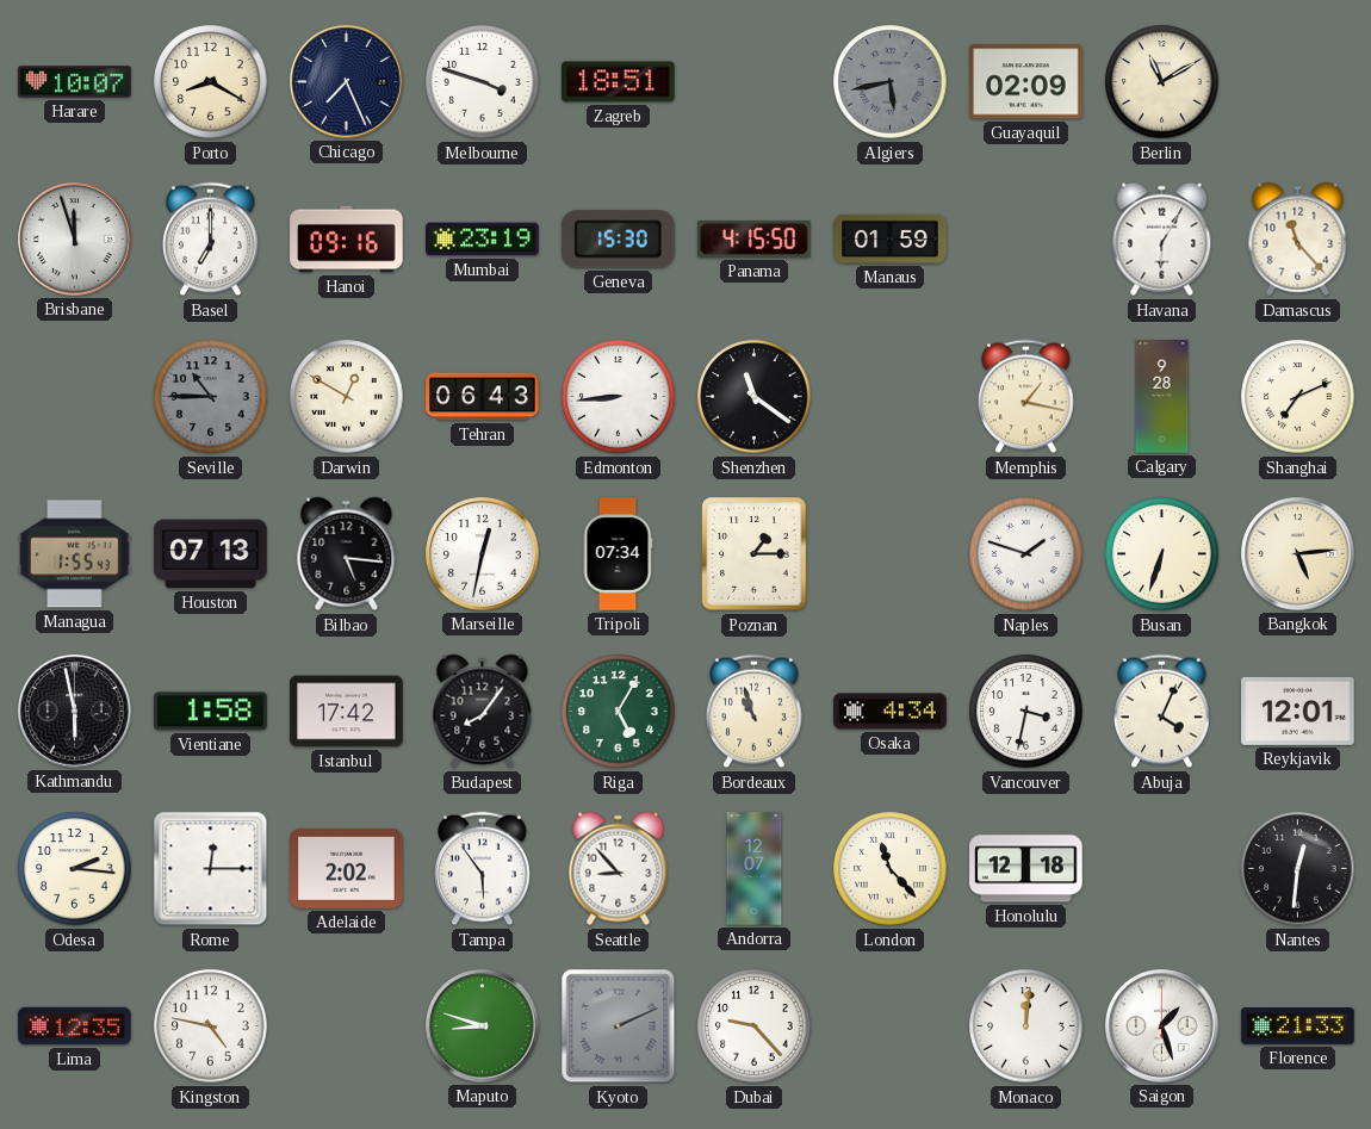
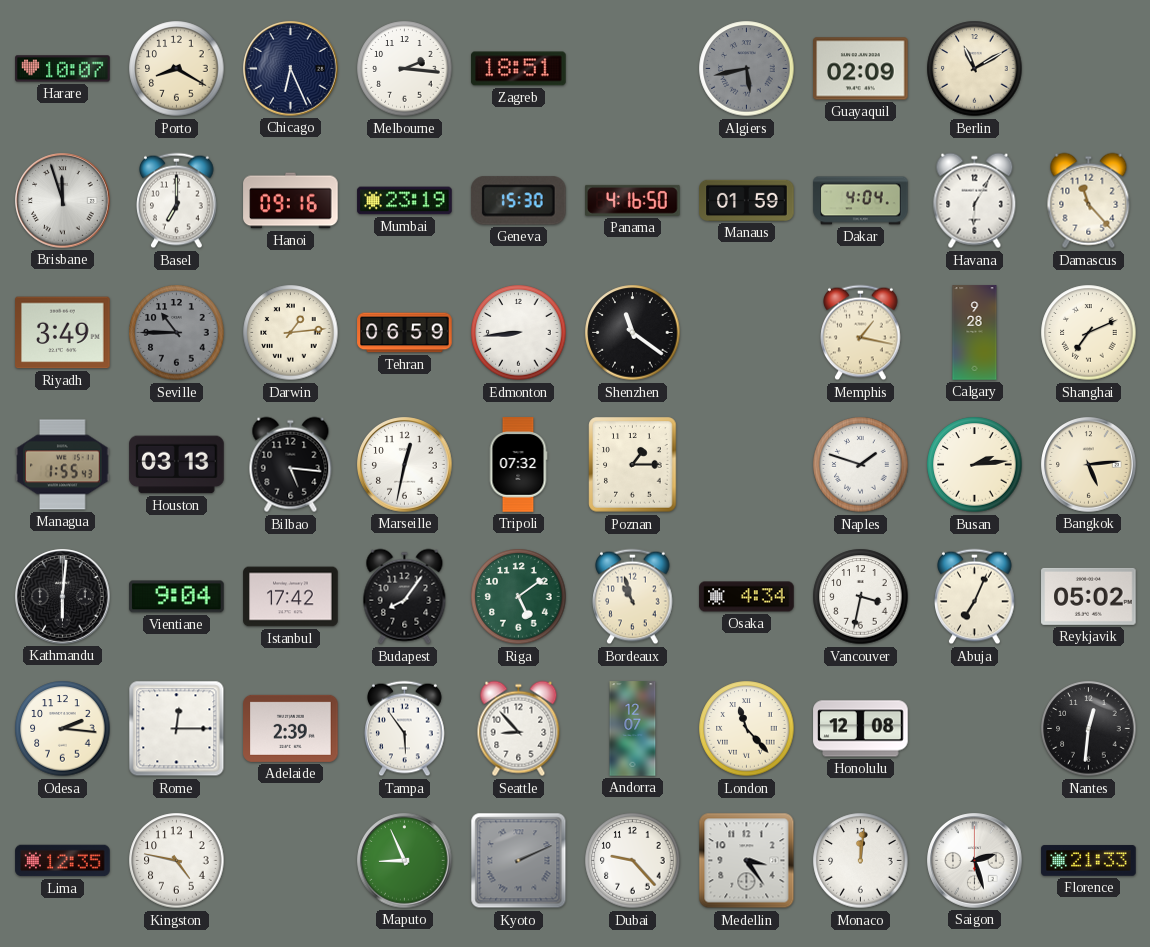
Chicago: 7:26 -> 6:26
Melbourne: 3:48 -> 2:16
Panama: 4:15 -> 4:16
Dakar: none -> 4:04
Riyadh: none -> 3:49
Darwin: 12:50 -> 1:14
Tehran: 06:43 -> 06:59
Houston: 07:13 -> 03:13
Tripoli: 07:34 -> 07:32
Busan: 6:33 -> 2:14
Kathmandu: 5:58 -> 6:01
Vientiane: 1:58 -> 9:04
Riga: 5:05 -> 5:09
Abuja: 4:04 -> 7:04
Reykjavik: 12:01 -> 05:02
Adelaide: 2:02 -> 2:39
Honolulu: 12:18 -> 12:08
Maputo: 8:48 -> 8:56
Medellin: none -> 3:24
Saigon: 1:27 -> 2:27
